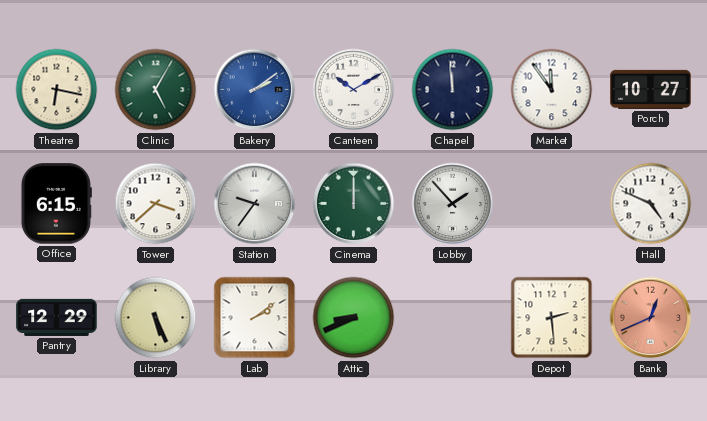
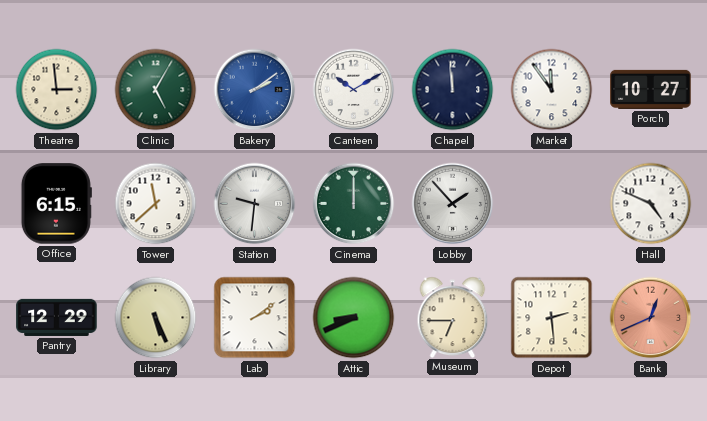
Theatre: 6:17 -> 2:59
Tower: 3:38 -> 11:38
Station: 9:36 -> 9:31
Museum: none -> 6:45
